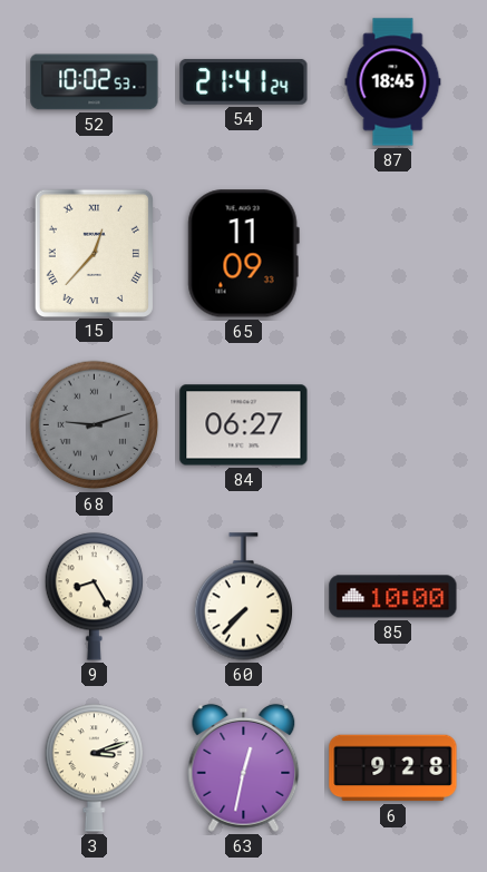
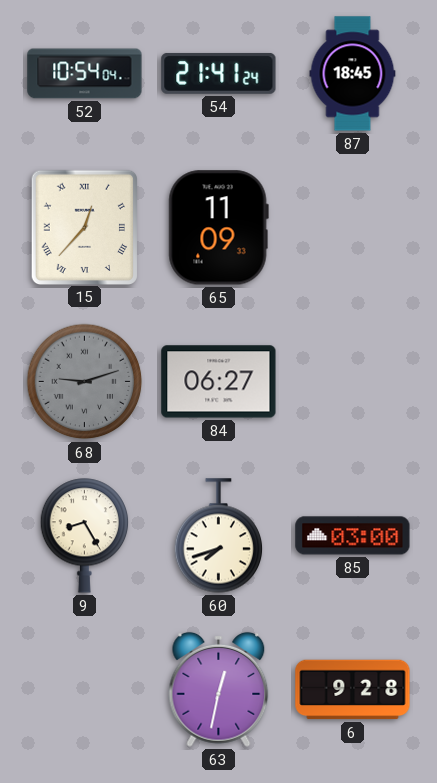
52: 10:02 -> 10:54
60: 7:37 -> 7:42
85: 10:00 -> 03:00
3: 3:12 -> none
